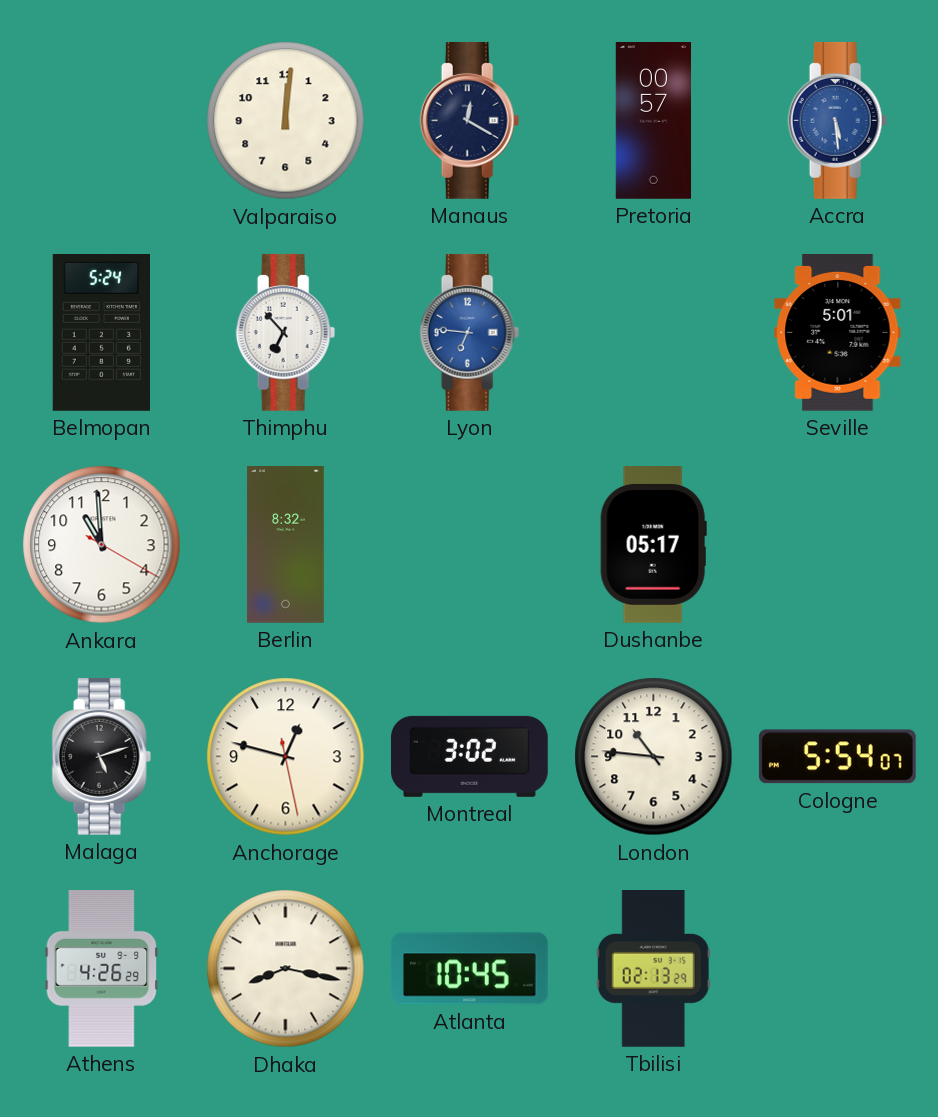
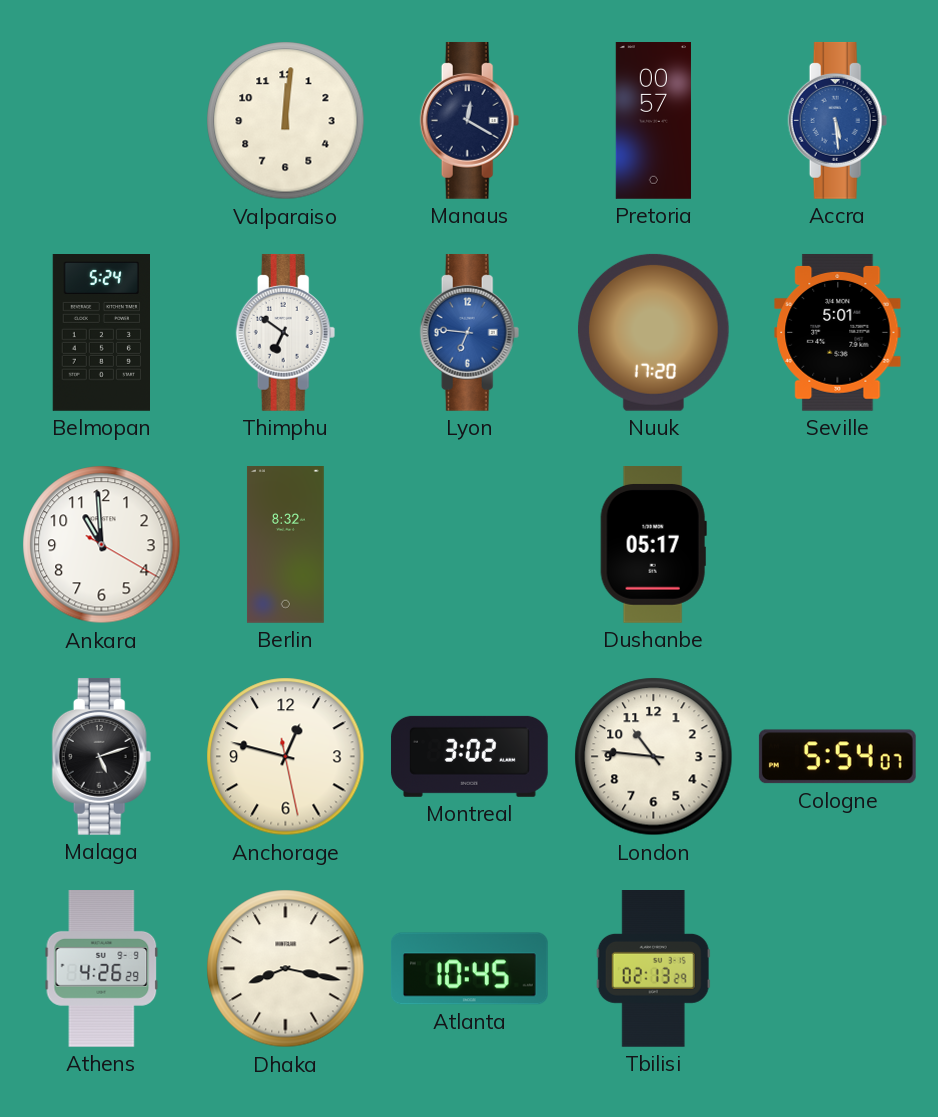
Thimphu: 6:53 -> 6:51
Nuuk: none -> 17:20
